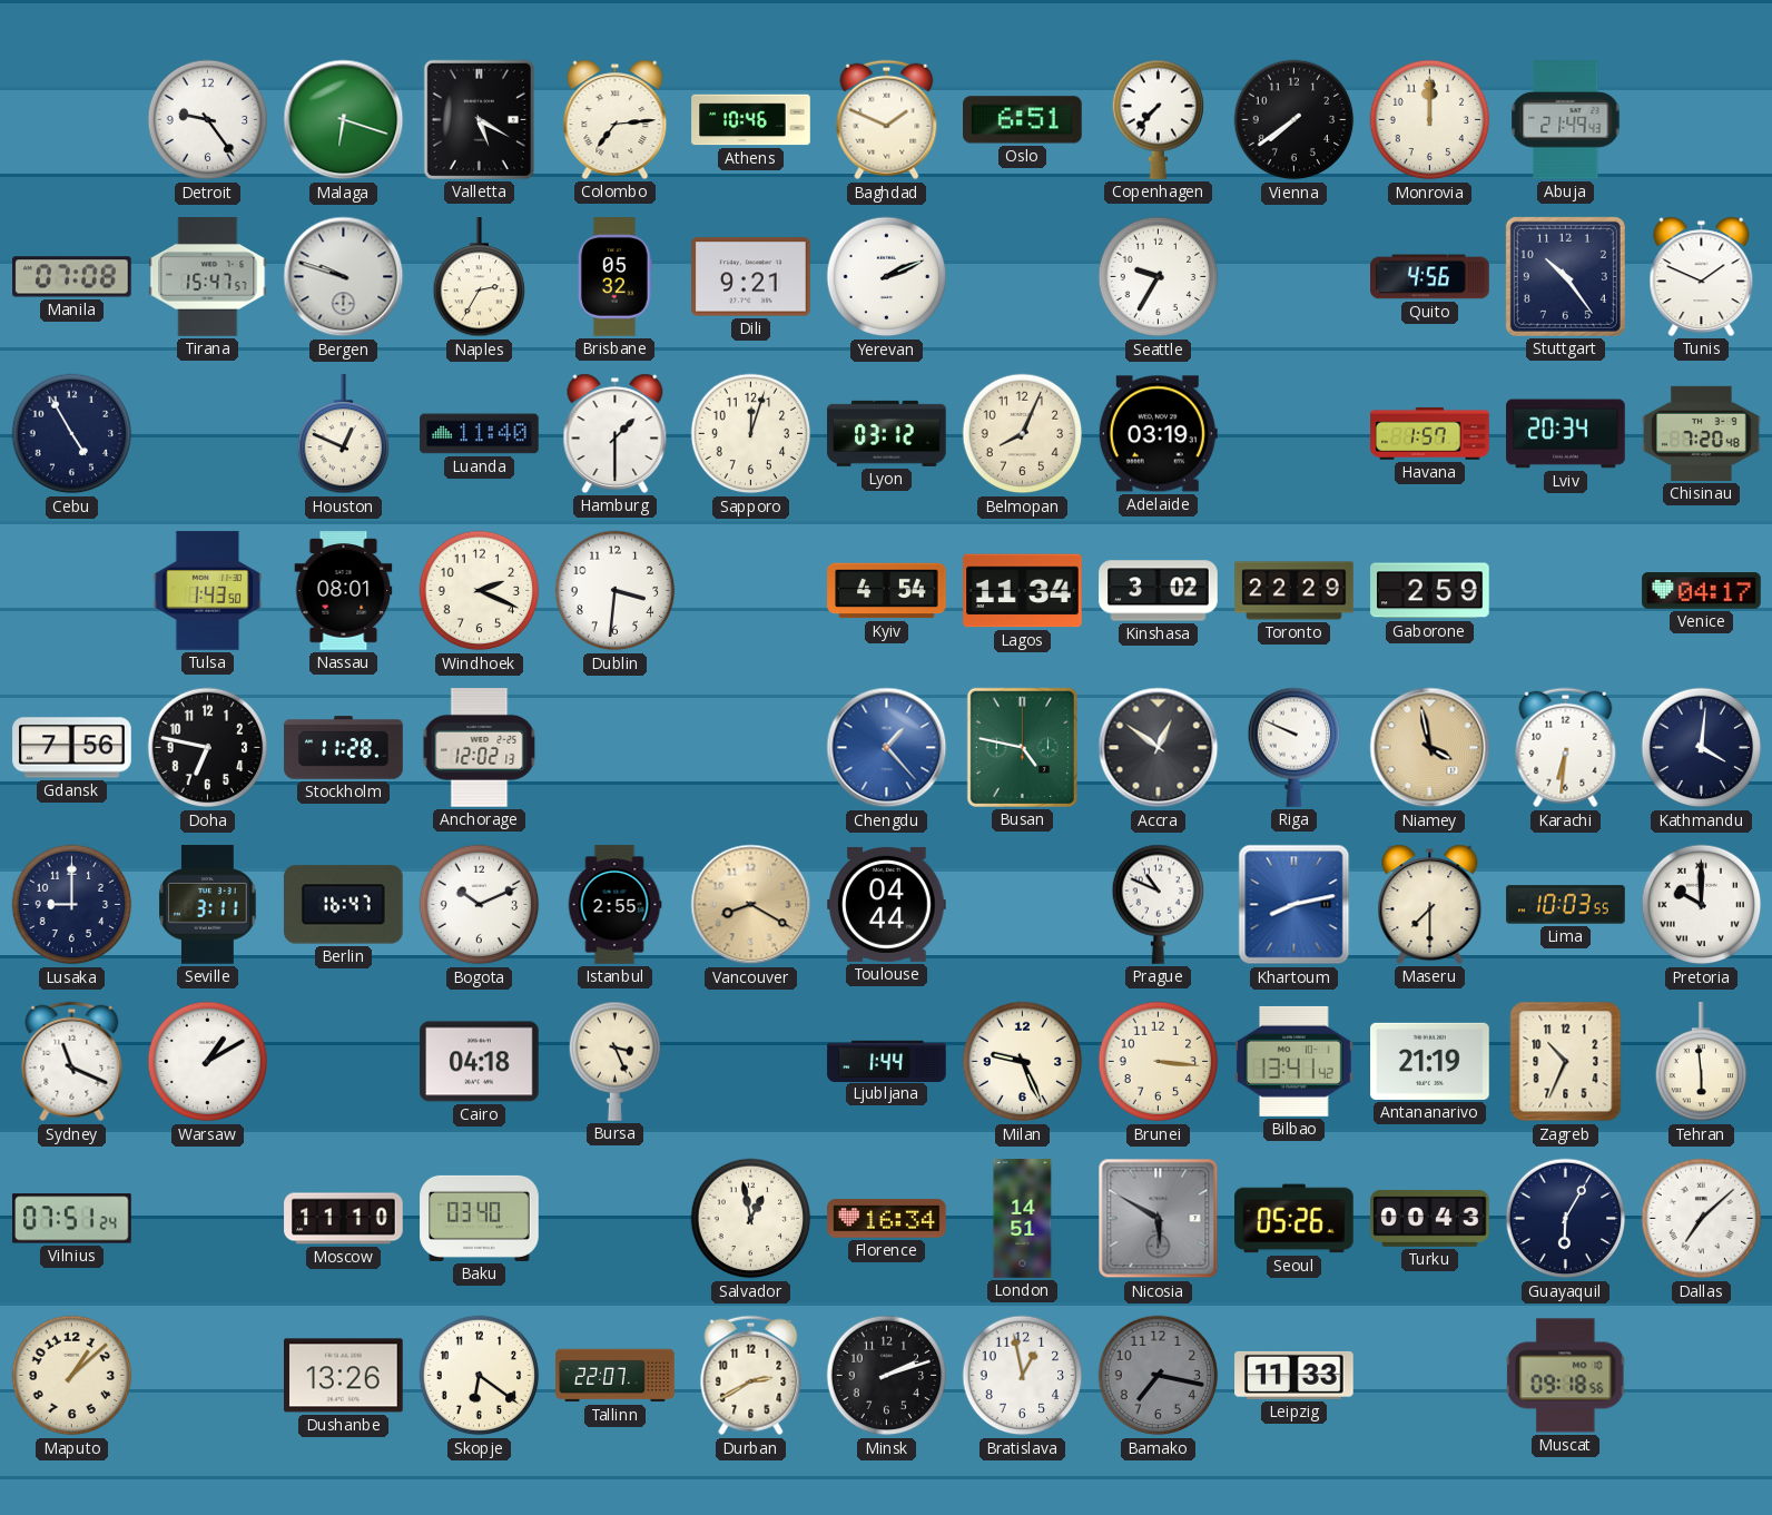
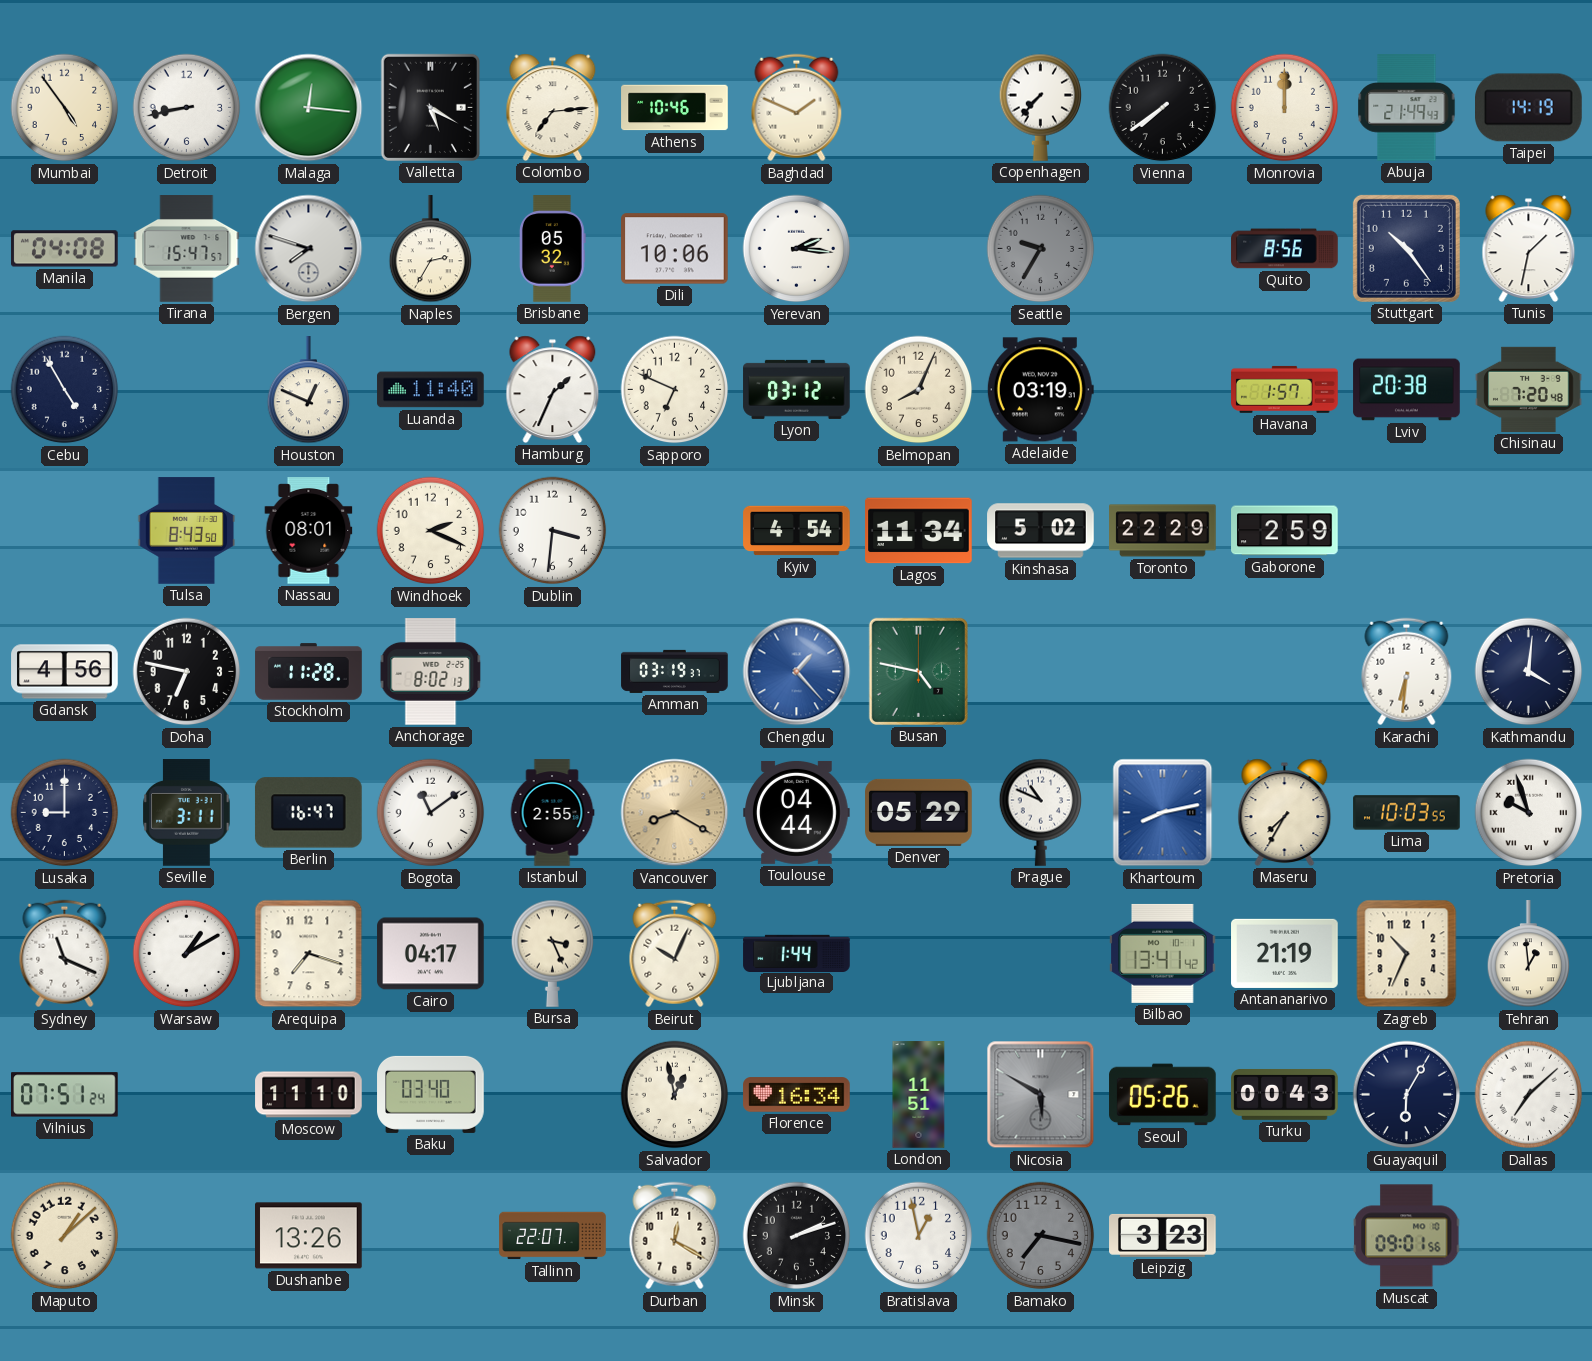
Mumbai: none -> 4:54
Detroit: 9:24 -> 8:43
Malaga: 6:18 -> 12:16
Oslo: 6:51 -> none
Taipei: none -> 14:19
Manila: 07:08 -> 04:08
Bergen: 9:48 -> 7:48
Dili: 9:21 -> 10:06
Yerevan: 2:11 -> 2:16
Seattle dial: white -> grey
Quito: 4:56 -> 8:56
Tunis: 1:49 -> 1:32
Hamburg: 1:30 -> 1:34
Sapporo: 12:03 -> 6:49
Lviv: 20:34 -> 20:38
Tulsa: 1:43 -> 8:43
Kinshasa: 3:02 -> 5:02
Venice: 04:17 -> none
Gdansk: 7:56 -> 4:56
Anchorage: 12:02 -> 8:02
Amman: none -> 03:19
Accra: 12:51 -> none
Riga: 9:49 -> none
Niamey: 3:58 -> none
Bogota: 10:11 -> 11:09
Denver: none -> 05:29
Maseru: 7:30 -> 7:35
Pretoria: 10:00 -> 9:57
Arequipa: none -> 7:18
Cairo: 04:18 -> 04:17
Beirut: none -> 10:04
Milan: 9:26 -> none
Brunei: 3:16 -> none
Tehran: 5:59 -> 12:59
London: 14:51 -> 11:51
Skopje: 6:21 -> none
Durban: 2:40 -> 12:20
Leipzig: 11:33 -> 3:23
Muscat: 09:18 -> 09:01
